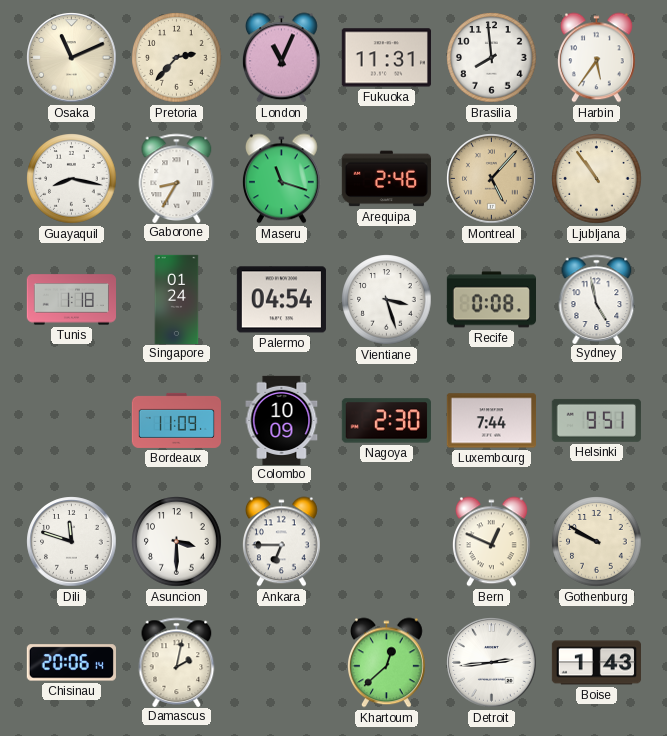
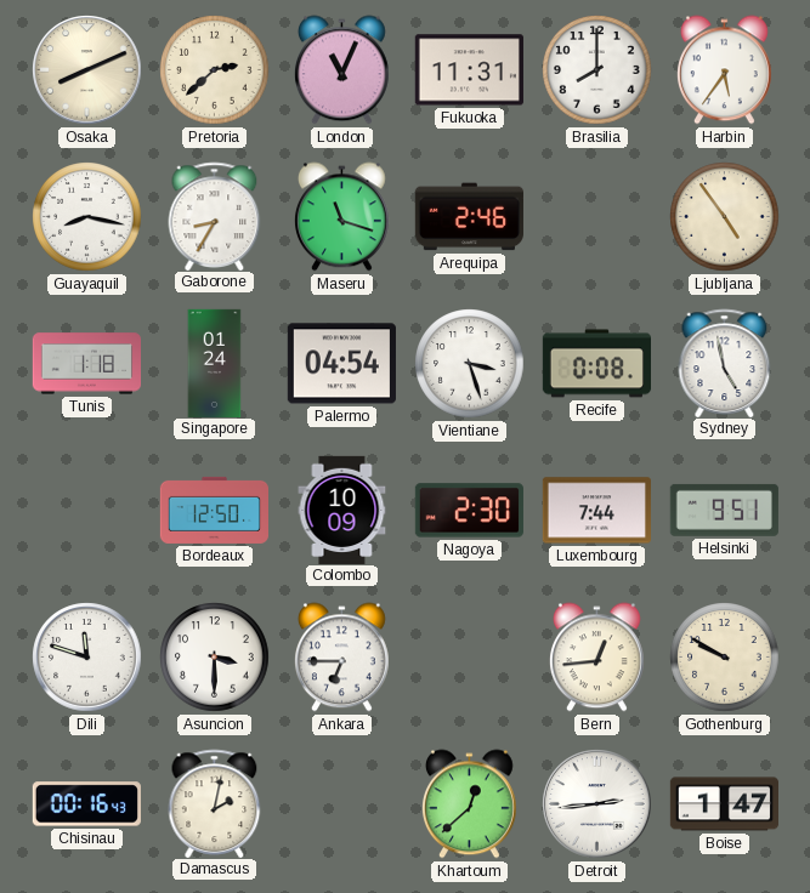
Osaka: 11:11 -> 8:11
Pretoria: 2:37 -> 2:38
Brasilia: 7:59 -> 8:00
Montreal: 5:07 -> none
Ljubljana: 10:54 -> 4:54
Bordeaux: 11:09 -> 12:50
Bern: 12:49 -> 12:44
Chisinau: 20:06 -> 00:16
Boise: 1:43 -> 1:47
